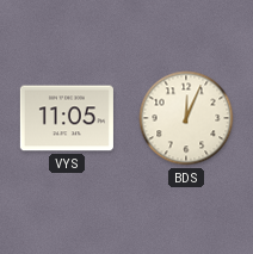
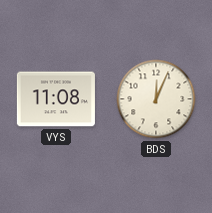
VYS: 11:05 -> 11:08
